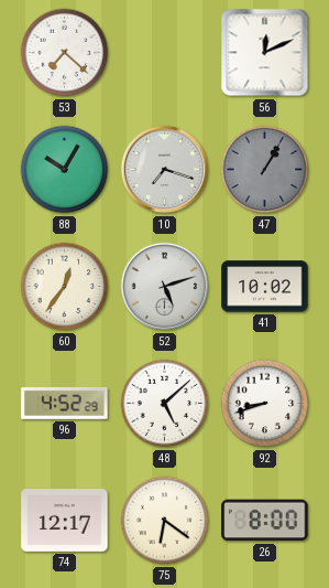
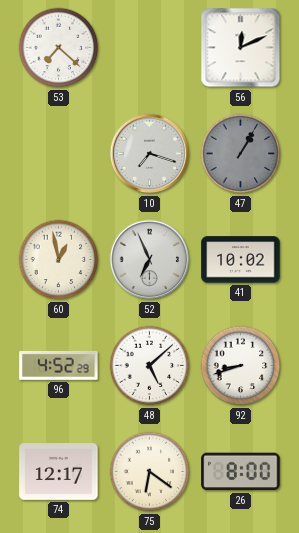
88: 10:05 -> none
60: 12:36 -> 12:58
52: 5:12 -> 6:56
